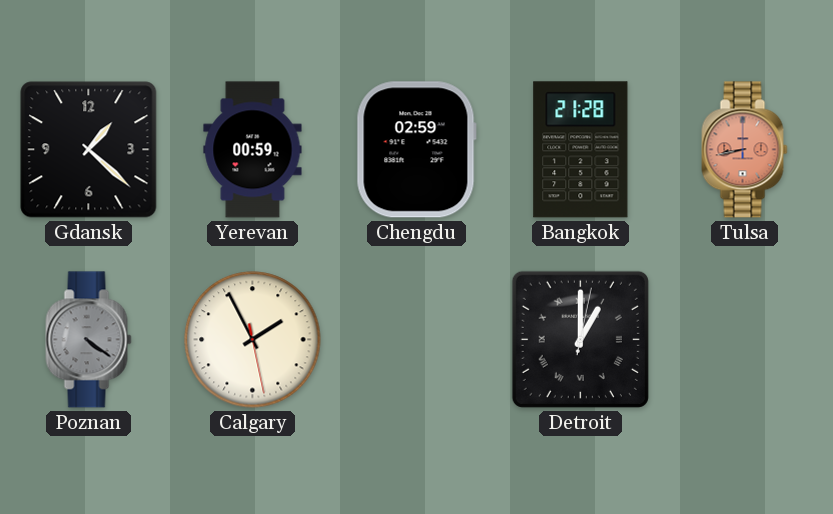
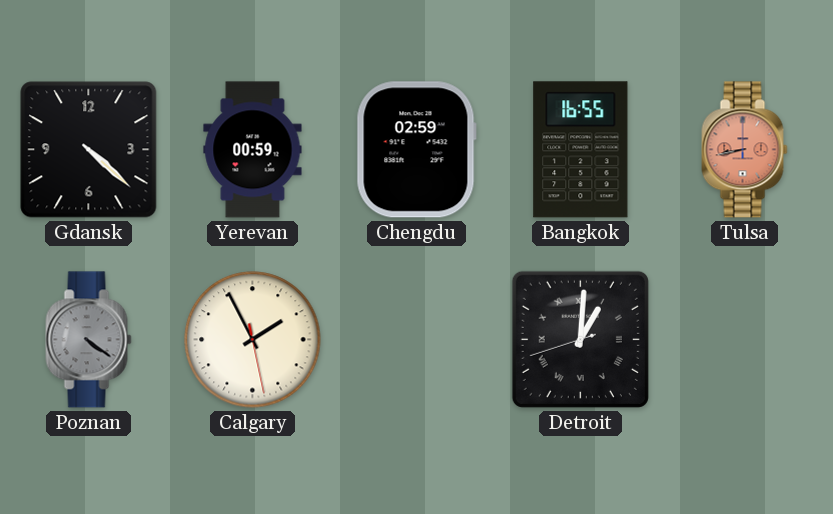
Gdansk: 1:22 -> 4:22
Bangkok: 21:28 -> 16:55
Detroit: 1:00:02 -> 1:00:42
